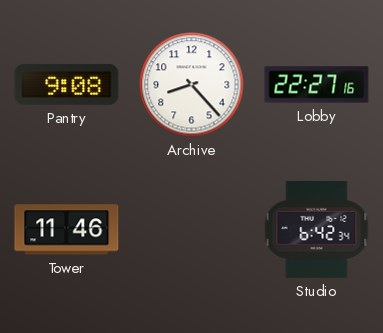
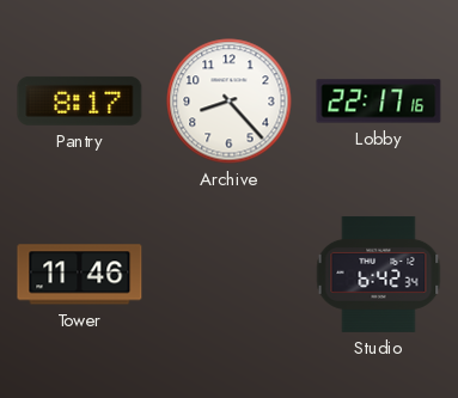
Pantry: 9:08 -> 8:17
Lobby: 22:27 -> 22:17
